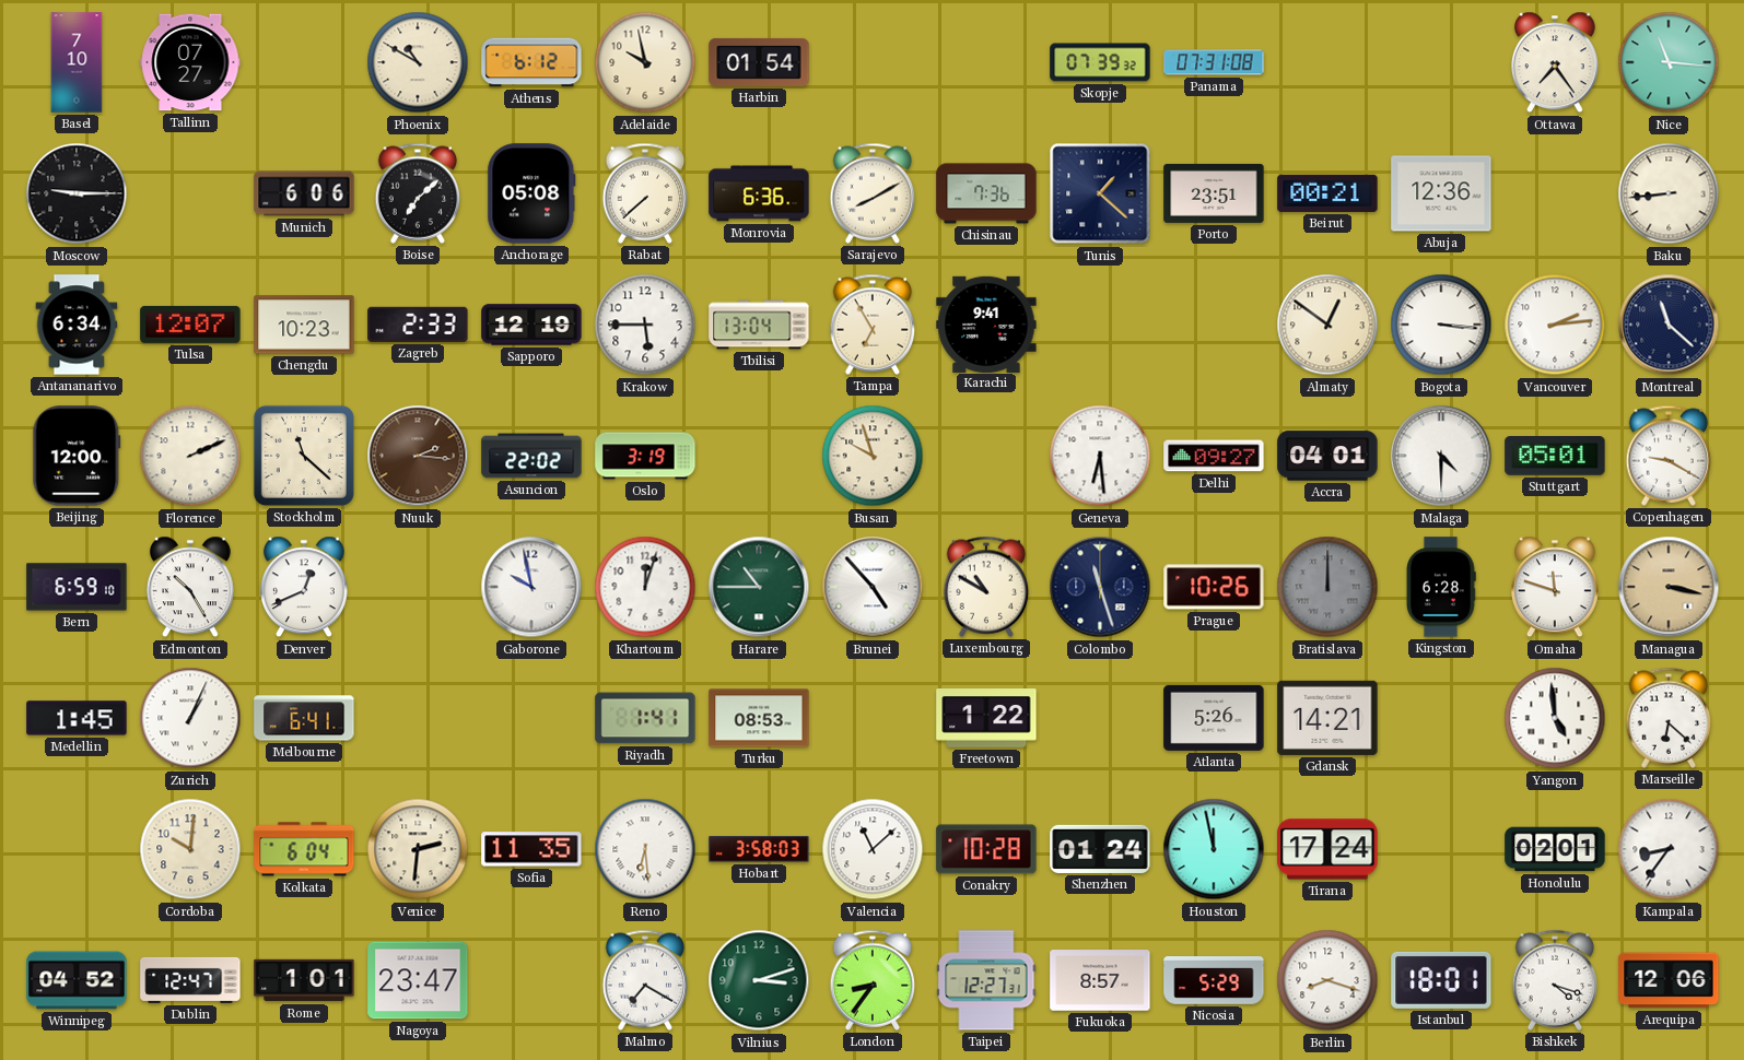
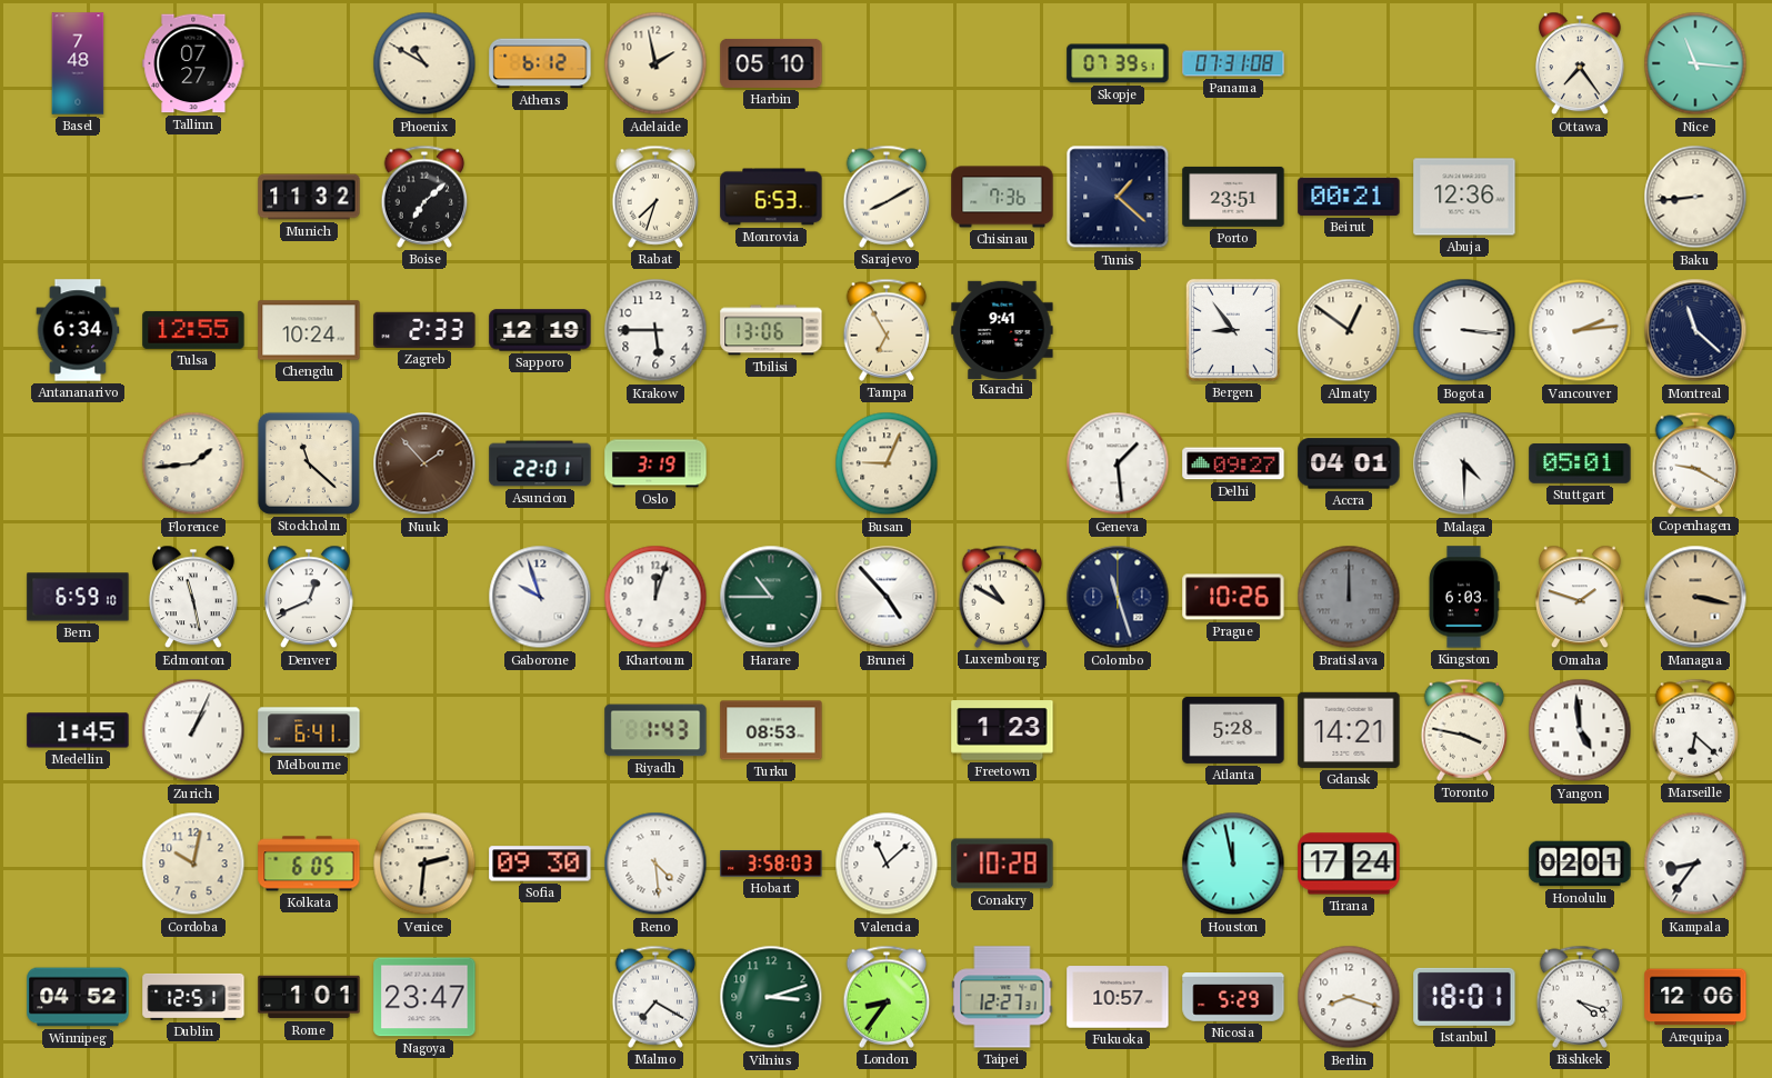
Basel: 7:10 -> 7:48
Adelaide: 9:58 -> 1:58
Harbin: 01:54 -> 05:10
Skopje: 07:39:32 -> 07:39:51
Moscow: 9:15 -> none
Munich: 6:06 -> 11:32
Anchorage: 05:08 -> none
Rabat: 7:38 -> 7:33
Monrovia: 6:36 -> 6:53
Tulsa: 12:07 -> 12:55
Chengdu: 10:23 -> 10:24
Tbilisi: 13:04 -> 13:06
Bergen: none -> 8:54
Beijing: 12:00 -> none
Florence: 2:11 -> 1:44
Nuuk: 2:16 -> 1:53
Asuncion: 22:02 -> 22:01
Busan: 9:57 -> 9:04
Geneva: 6:29 -> 1:29
Edmonton: 10:25 -> 11:28
Gaborone: 9:58 -> 9:57
Kingston: 6:28 -> 6:03
Omaha: 11:48 -> 1:48
Riyadh: 1:41 -> 1:43
Freetown: 1:22 -> 1:23
Atlanta: 5:26 -> 5:28
Toronto: none -> 3:47
Cordoba: 10:01 -> 10:02
Kolkata: 6:04 -> 6:05
Sofia: 11:35 -> 09:30
Reno: 6:29 -> 4:29
Shenzhen: 01:24 -> none
Dublin: 12:47 -> 12:51
Fukuoka: 8:57 -> 10:57
